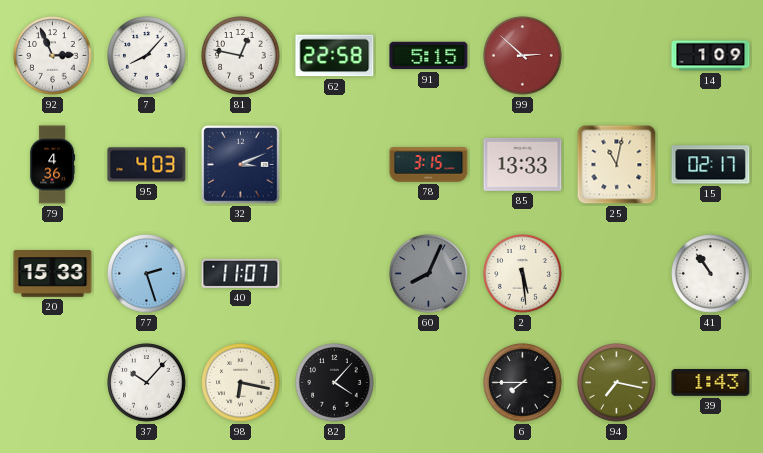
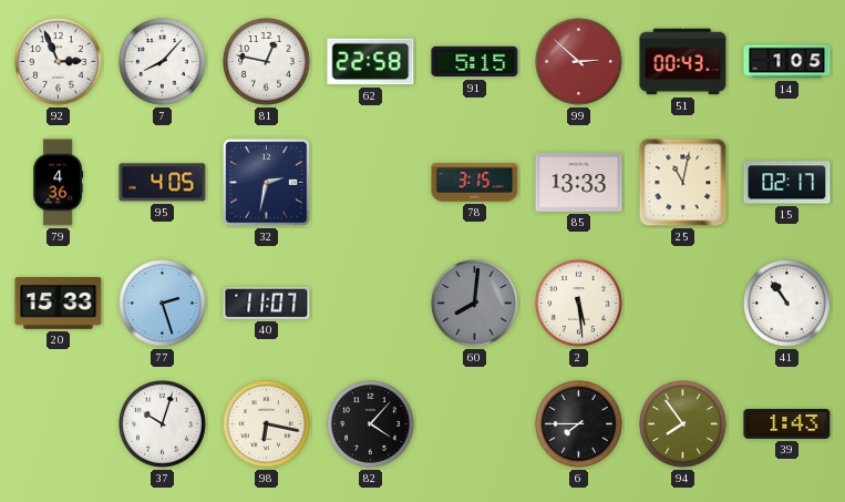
51: none -> 00:43
14: 1:09 -> 1:05
95: 4:03 -> 4:05
32: 3:11 -> 2:32
60: 8:04 -> 8:01
37: 10:07 -> 10:03
94: 7:17 -> 7:54
